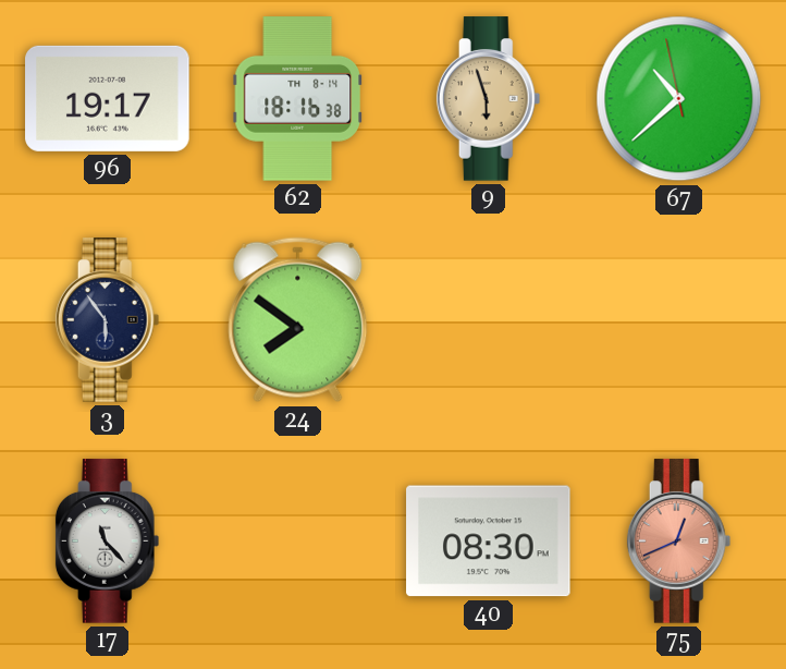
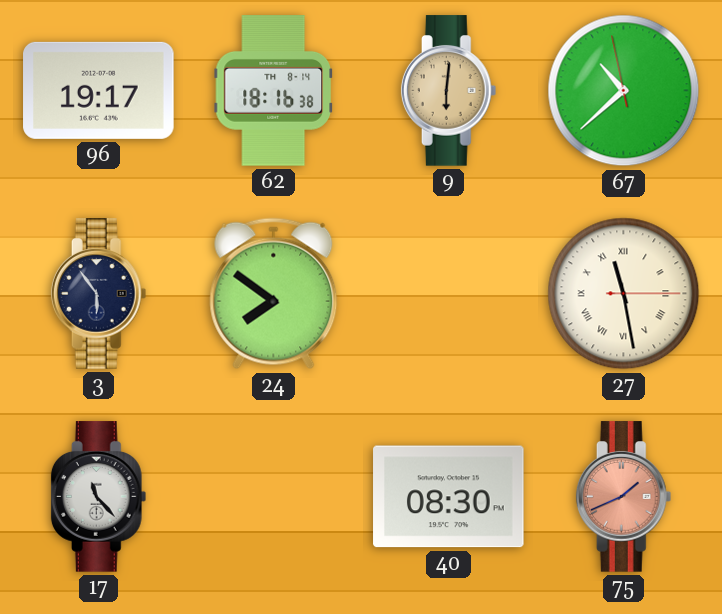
9: 5:57 -> 6:01
27: none -> 11:28
75: 12:41 -> 1:41
